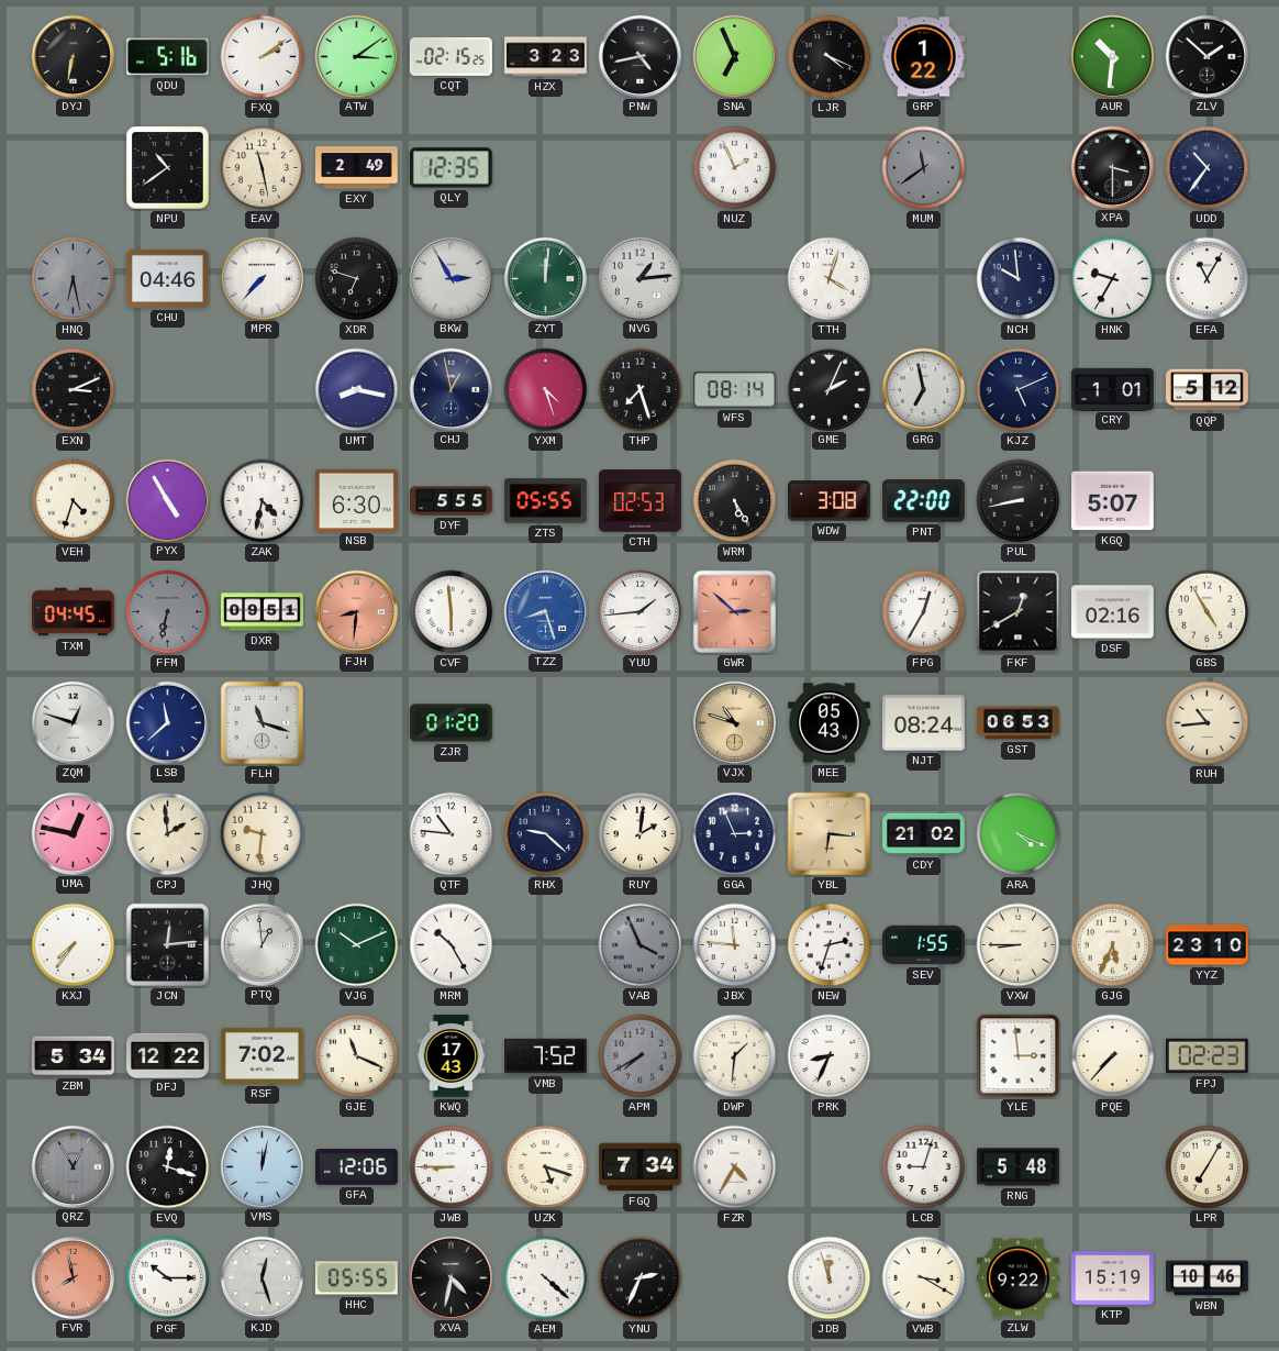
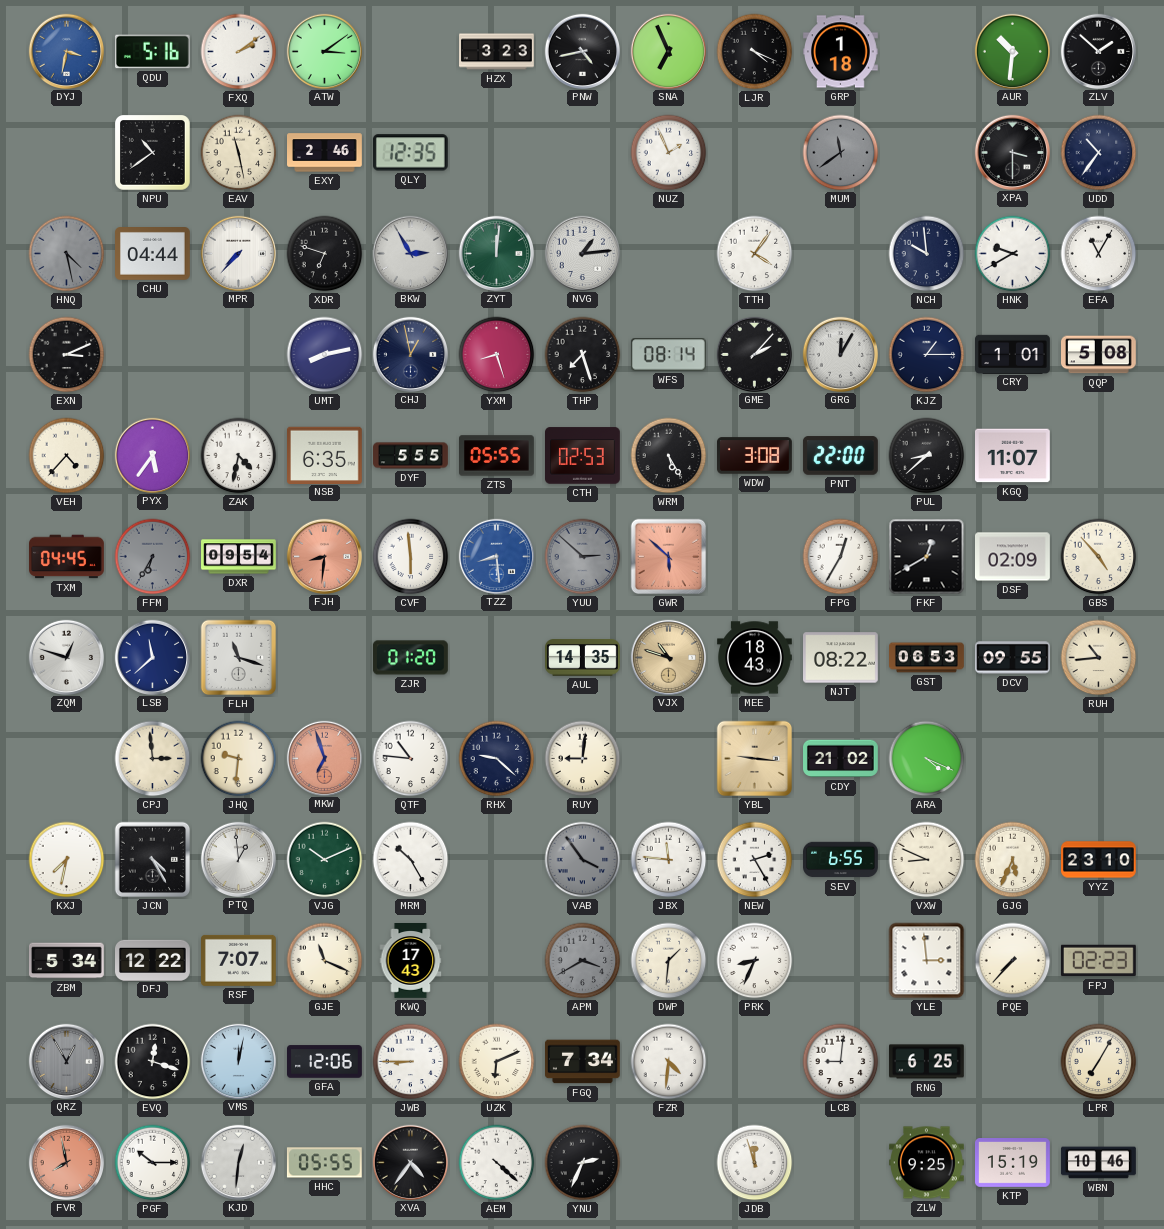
DYJ: 6:32 -> 3:32
DYJ dial: black -> blue
CQT: 02:15 -> none
GRP: 1:22 -> 1:18
EXY: 2:49 -> 2:46
HNQ: 6:28 -> 4:28
CHU: 04:46 -> 04:44
TTH: 4:03 -> 4:06
HNK: 9:35 -> 9:40
UMT: 8:17 -> 8:13
YXM: 4:27 -> 8:27
GME: 2:04 -> 2:07
GRG: 6:58 -> 12:05
KJZ: 5:11 -> 1:15
QQP: 5:12 -> 5:08
VEH: 4:33 -> 4:37
PYX: 4:55 -> 5:36
NSB: 6:30 -> 6:35
PUL: 8:43 -> 8:38
KGQ: 5:07 -> 11:07
FFM: 6:32 -> 6:35
DXR: 09:51 -> 09:54
TZZ: 8:27 -> 8:29
YUU: 1:44 -> 2:52
YUU dial: white -> grey
GWR: 2:52 -> 5:52
DSF: 02:16 -> 02:09
GBS: 4:55 -> 4:53
AUL: none -> 14:35
MEE: 05:43 -> 18:43
NJT: 08:24 -> 08:22
DCV: none -> 09:55
UMA: 12:47 -> none
CPJ: 1:59 -> 2:59
MKW: none -> 6:57
RUY: 2:01 -> 9:01
GGA: 2:56 -> none
YBL: 6:16 -> 9:16
KXJ: 7:36 -> 7:32
JCN: 12:14 -> 4:25
VAB: 3:56 -> 3:54
NEW: 2:33 -> 2:25
SEV: 1:55 -> 6:55
VXW: 8:45 -> 8:49
RSF: 7:02 -> 7:07
VMB: 7:52 -> none
APM: 7:40 -> 3:40
UZK: 5:18 -> 6:11
FZR: 4:35 -> 4:31
LCB: 9:03 -> 9:01
RNG: 5:48 -> 6:25
KJD: 12:27 -> 12:31
XVA: 4:32 -> 4:36
VWB: 3:20 -> none
ZLW: 9:22 -> 9:25
